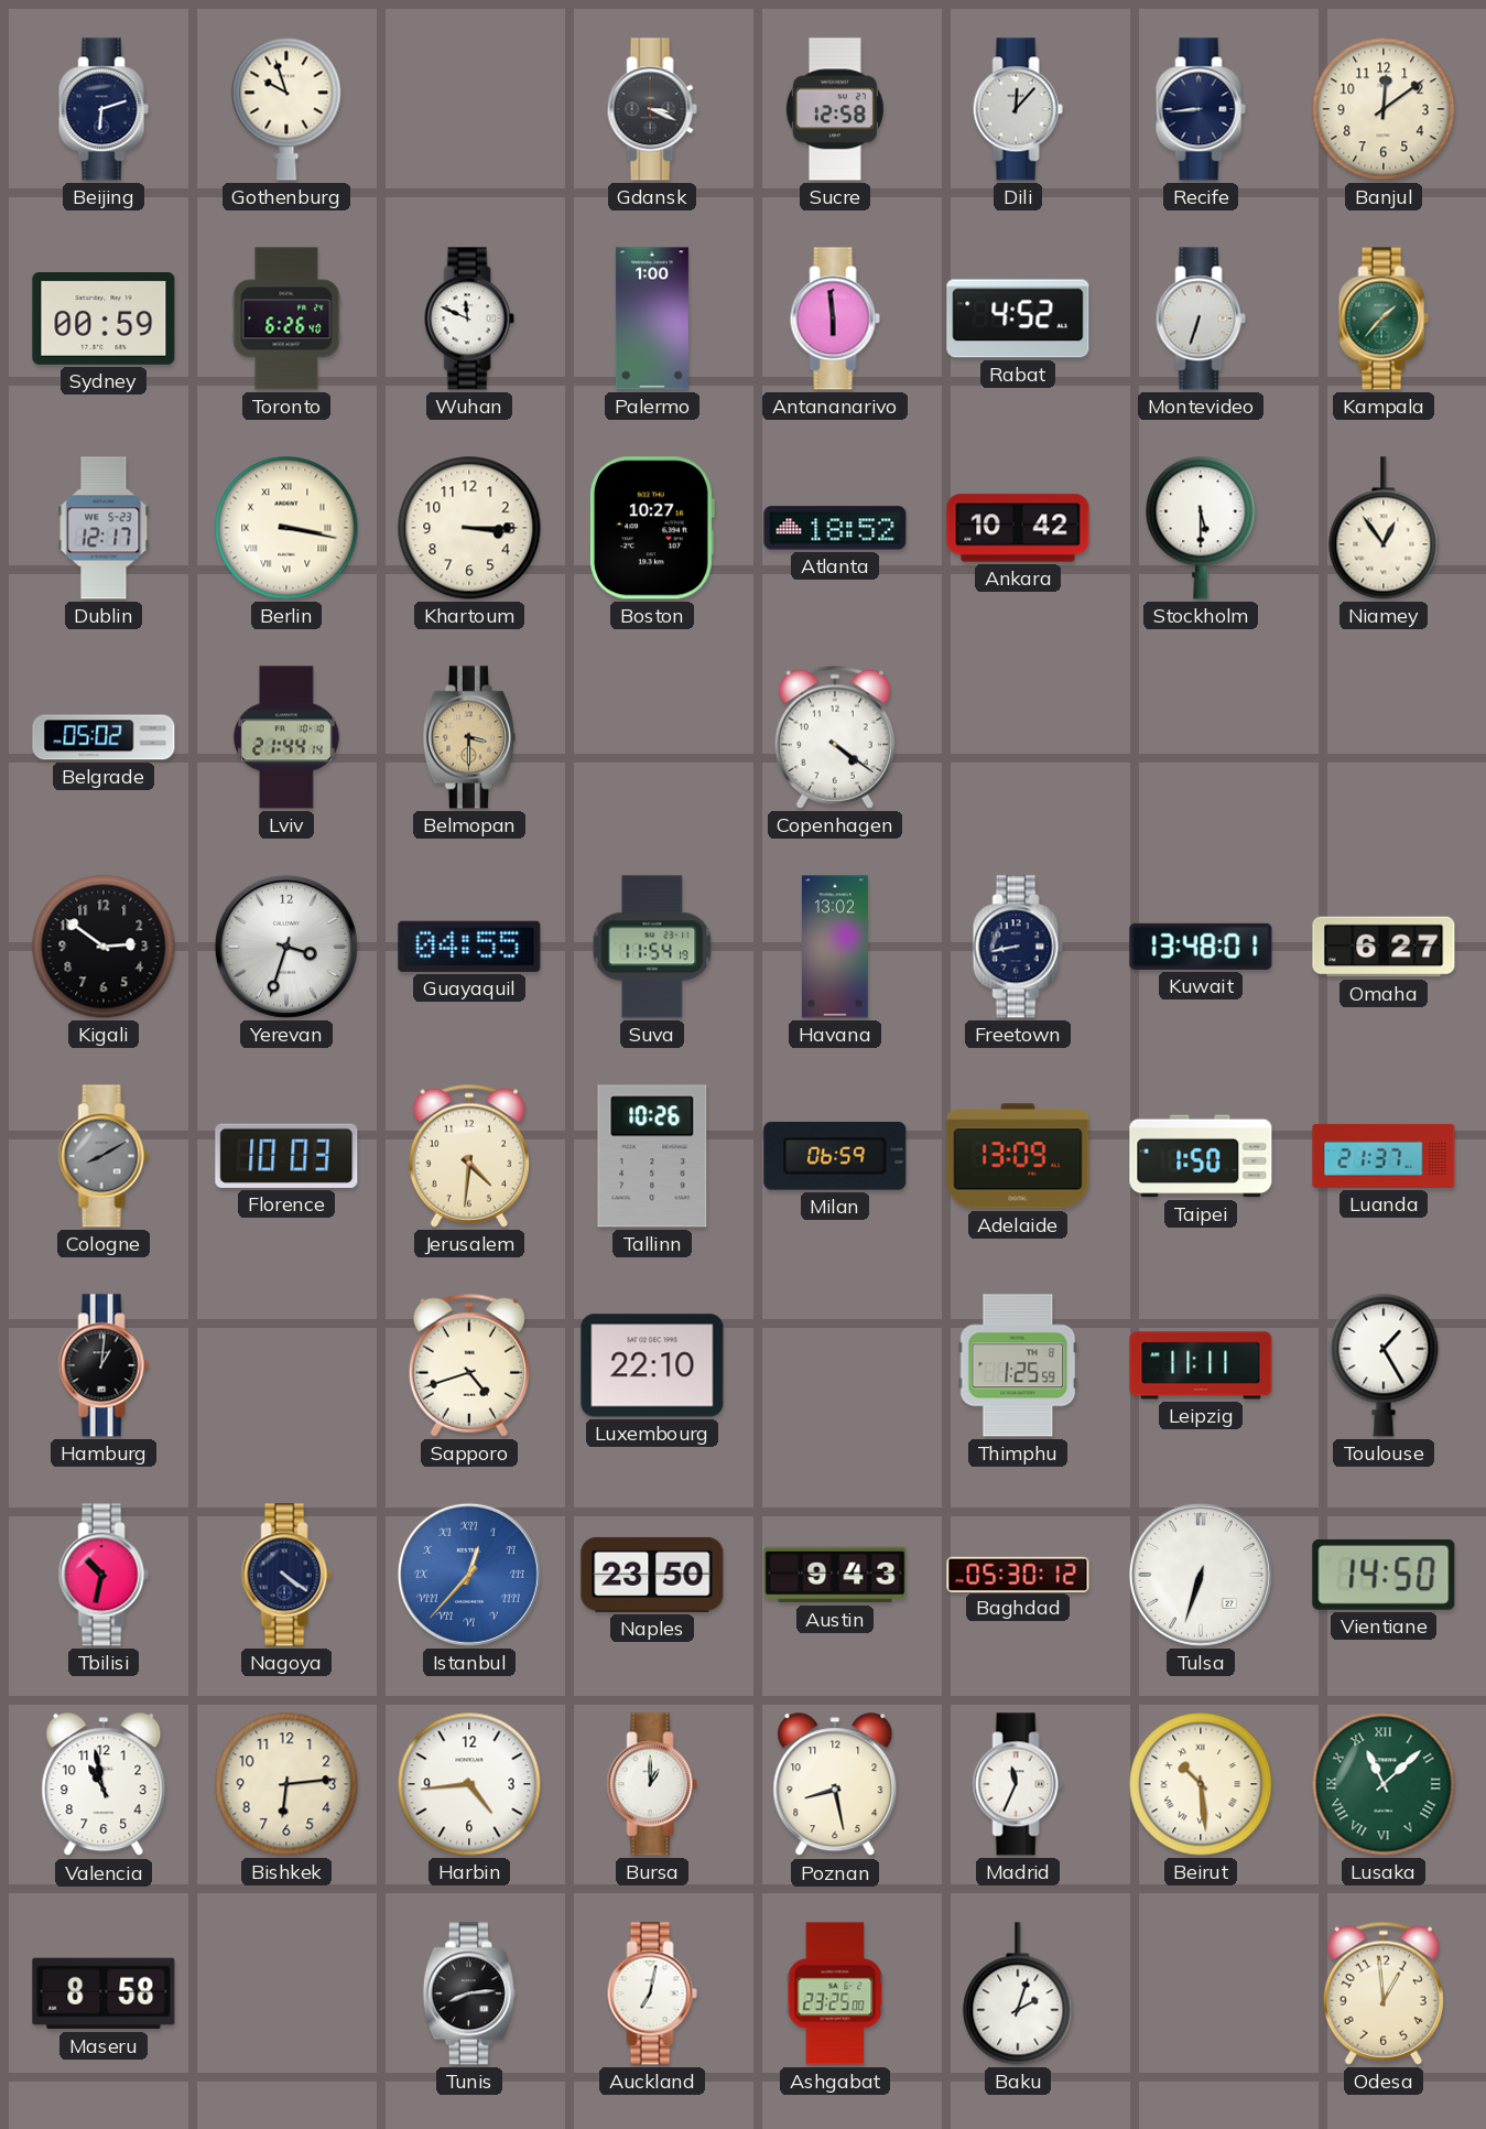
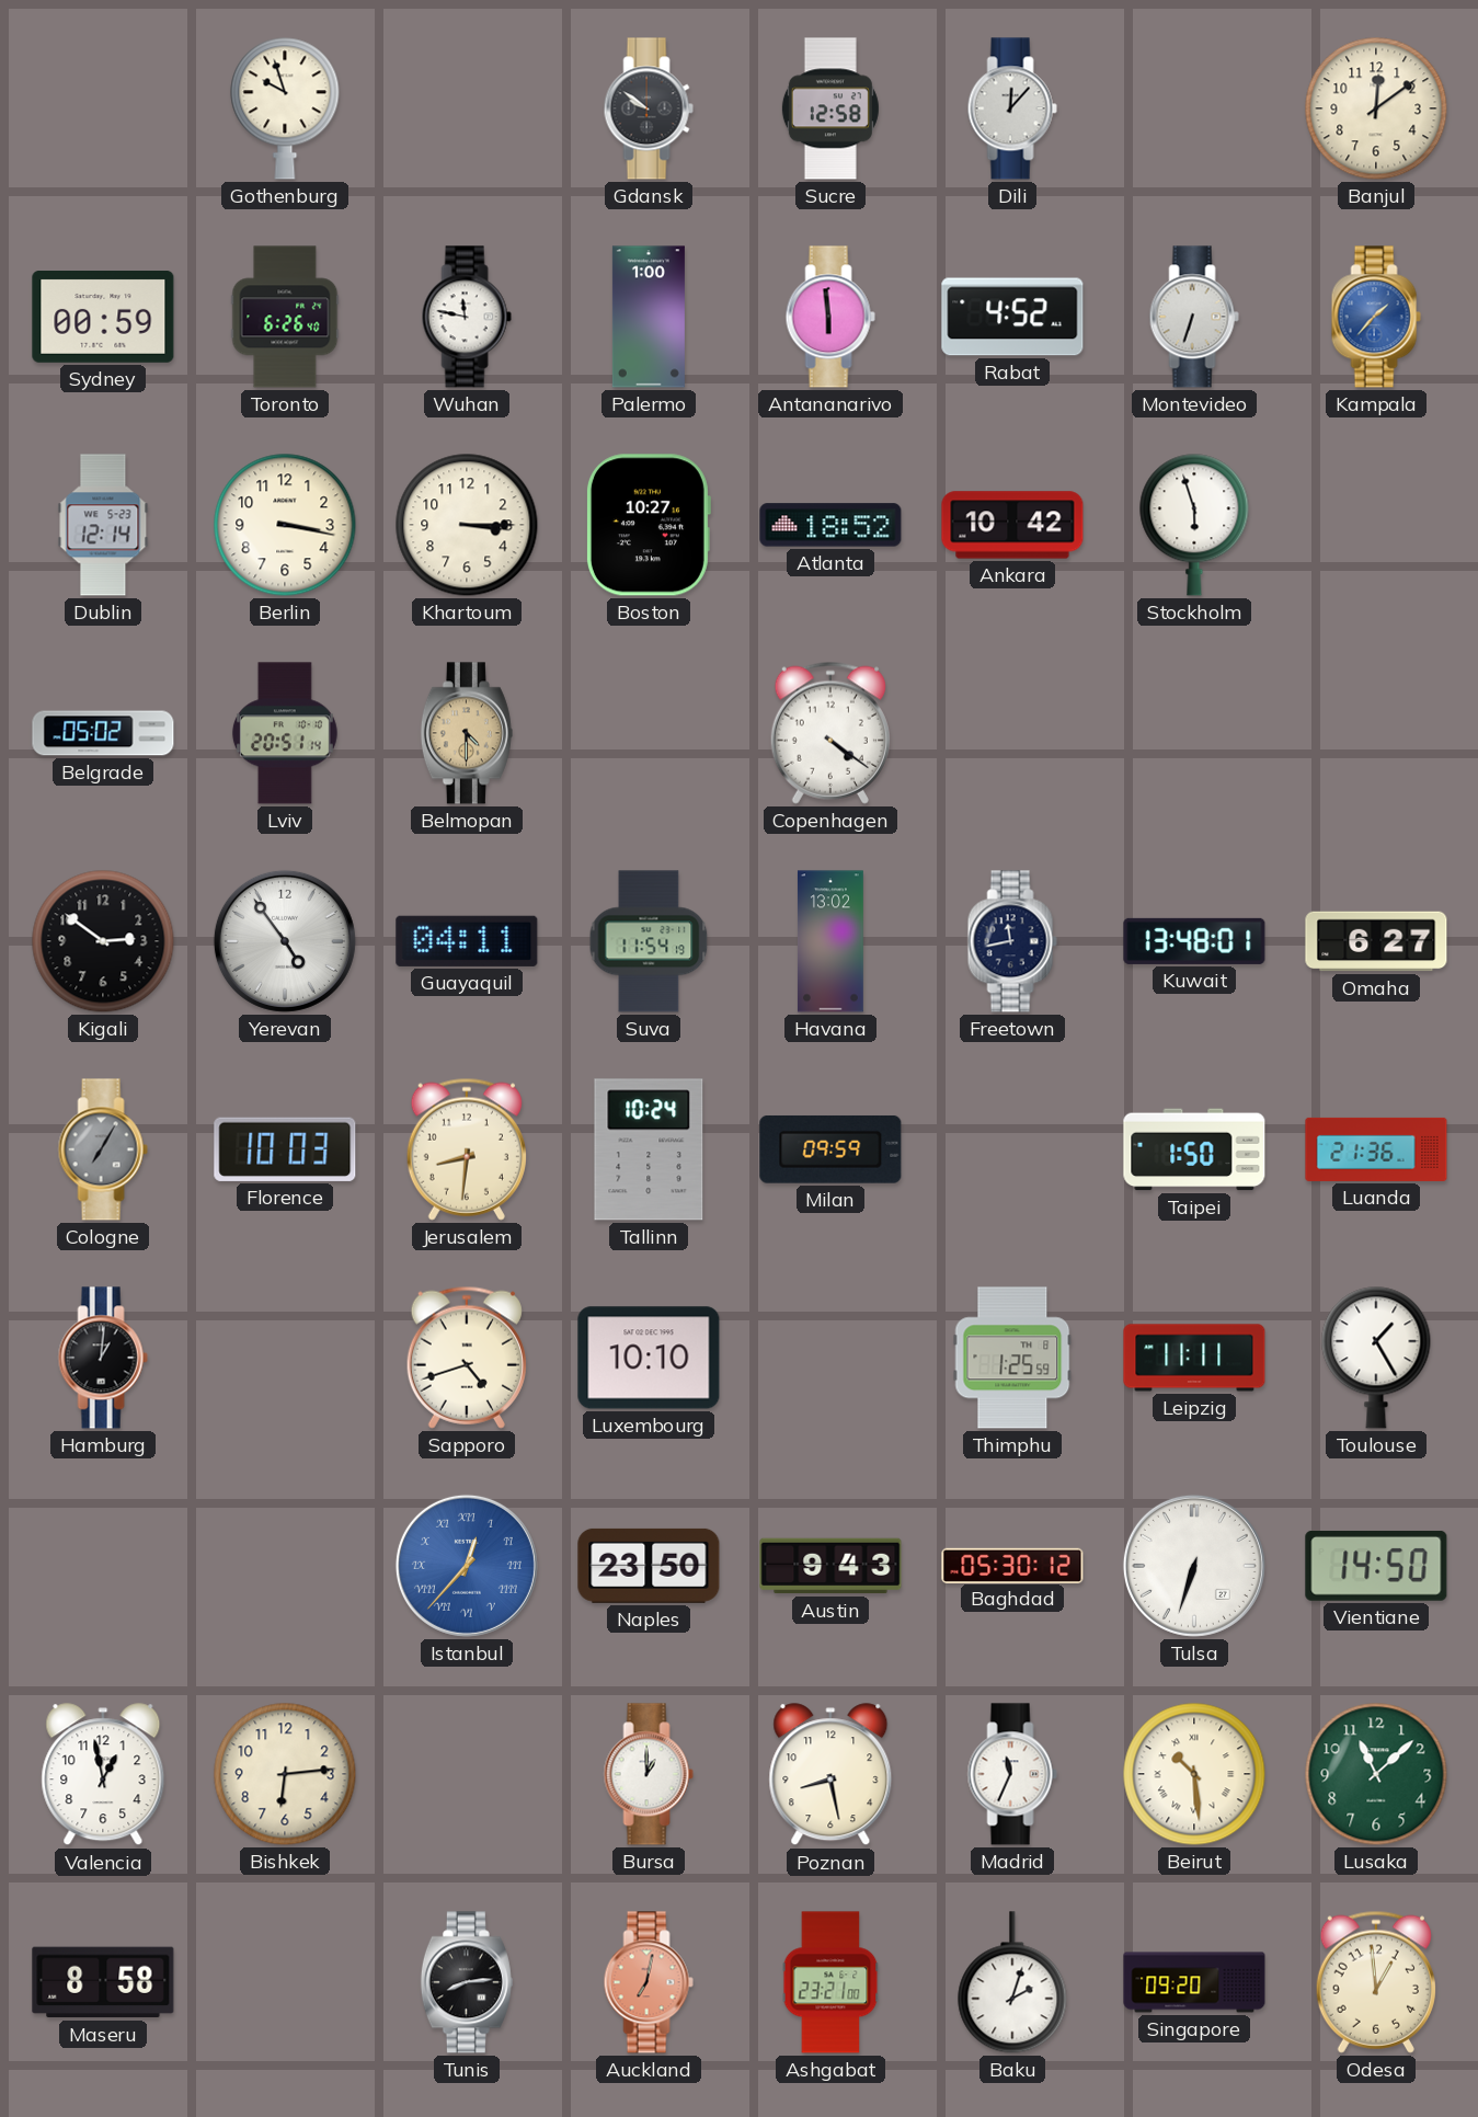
Beijing: 6:12 -> none
Gdansk: 3:19 -> 9:51
Recife: 8:44 -> none
Wuhan: 11:49 -> 11:47
Kampala dial: green -> blue
Dublin: 12:17 -> 12:14
Berlin numerals: Roman -> Arabic
Stockholm: 5:30 -> 5:57
Niamey: 12:54 -> none
Lviv: 21:44 -> 20:51
Belmopan: 3:30 -> 4:30
Yerevan: 3:33 -> 4:54
Guayaquil: 04:55 -> 04:11
Freetown: 8:43 -> 11:43
Cologne: 8:10 -> 7:05
Jerusalem: 4:31 -> 8:31
Tallinn: 10:26 -> 10:24
Milan: 06:59 -> 09:59
Adelaide: 13:09 -> none
Luanda: 21:37 -> 21:36
Luxembourg: 22:10 -> 10:10
Tbilisi: 10:32 -> none
Nagoya: 4:21 -> none
Valencia: 10:58 -> 12:58
Harbin: 4:44 -> none
Lusaka numerals: Roman -> Arabic
Auckland dial: white -> salmon
Ashgabat: 23:25 -> 23:21
Singapore: none -> 09:20
